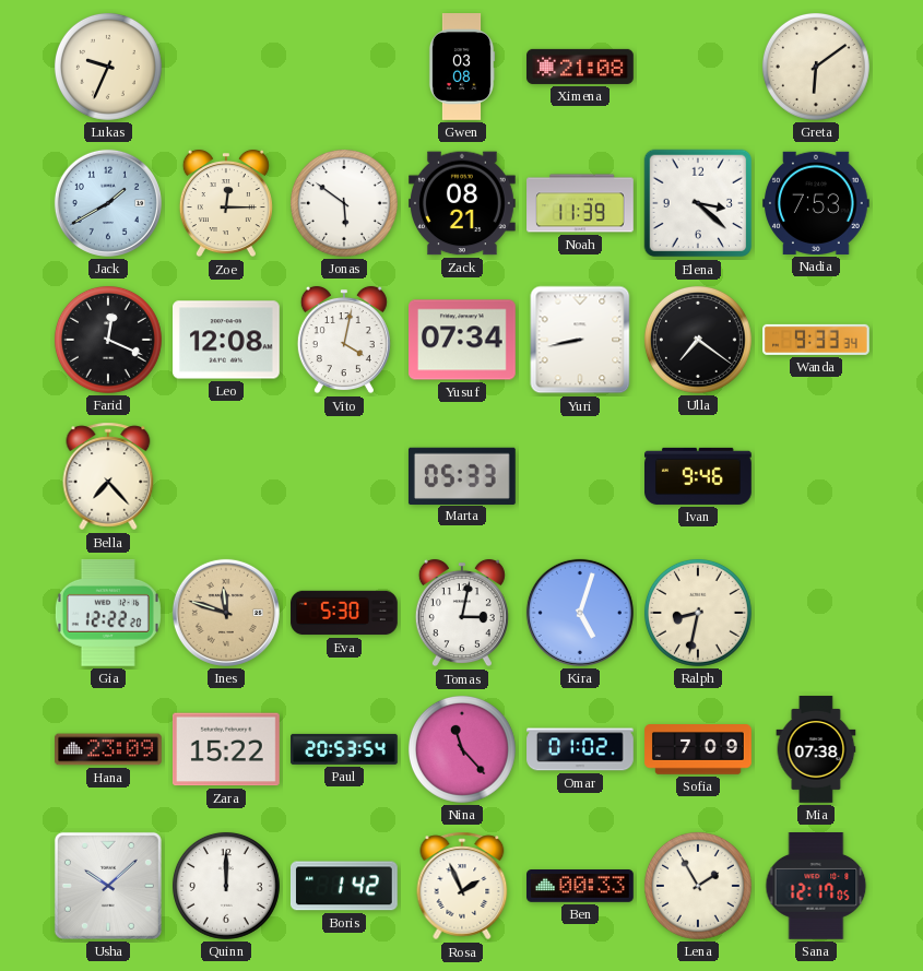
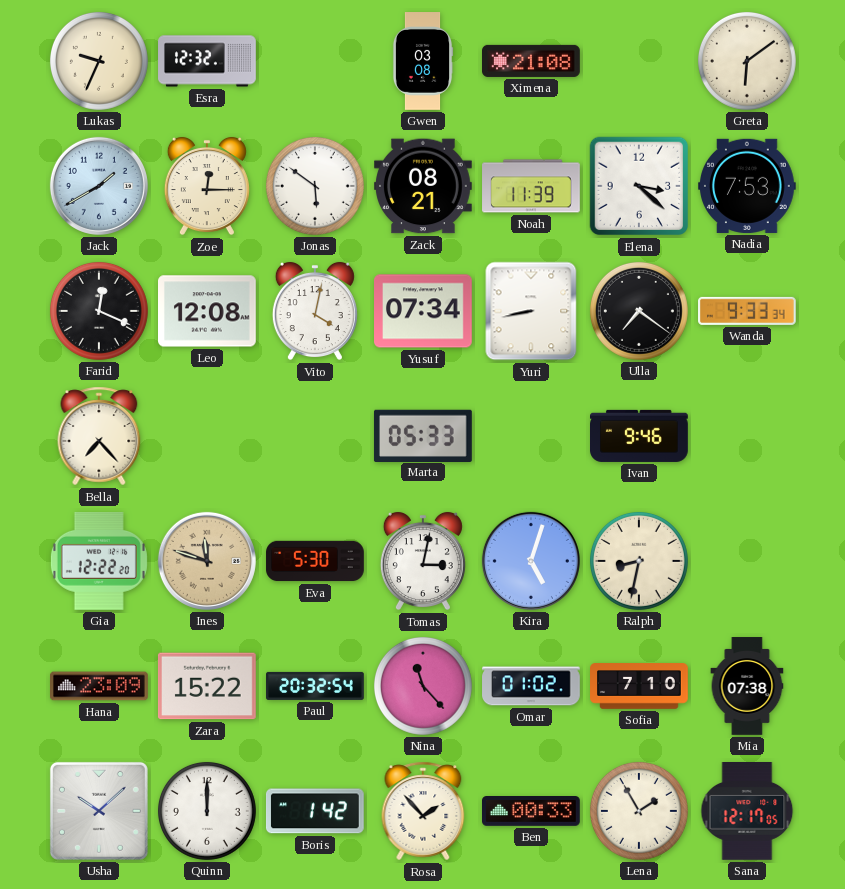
Esra: none -> 12:32
Paul: 20:53 -> 20:32
Sofia: 7:09 -> 7:10
Rosa: 1:56 -> 1:53
